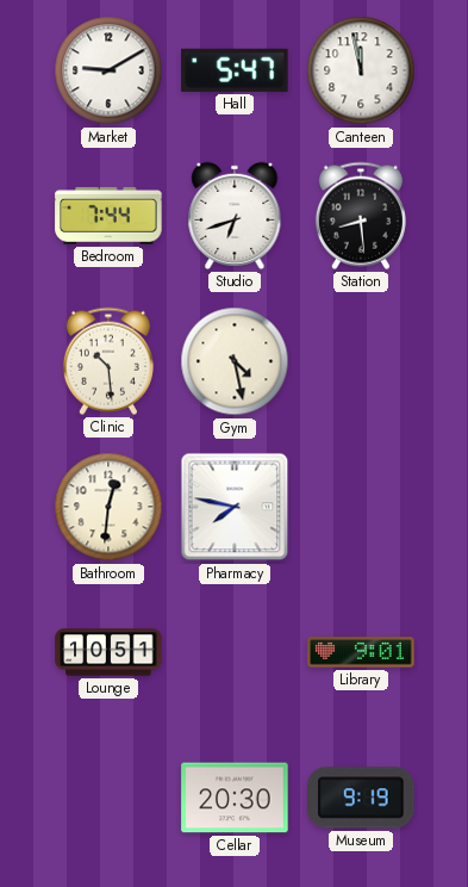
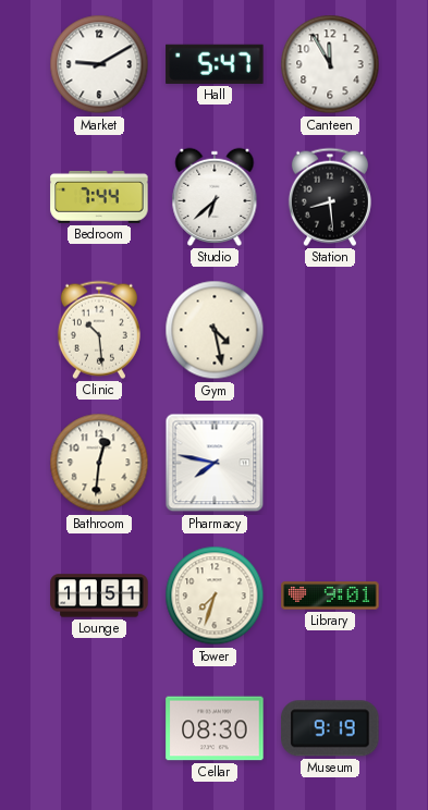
Canteen: 11:58 -> 11:55
Studio: 6:42 -> 6:38
Lounge: 10:51 -> 11:51
Tower: none -> 7:33
Cellar: 20:30 -> 08:30
